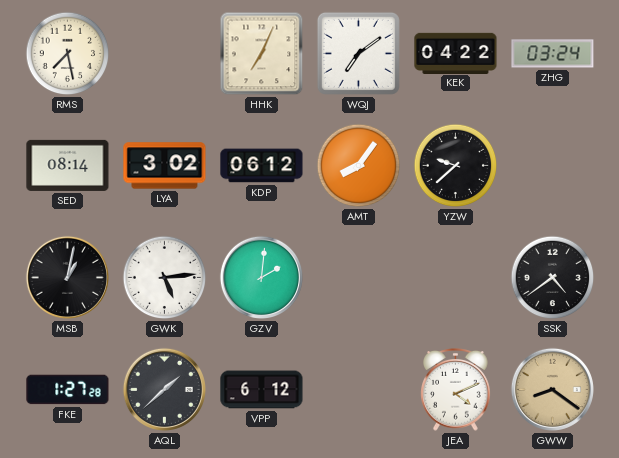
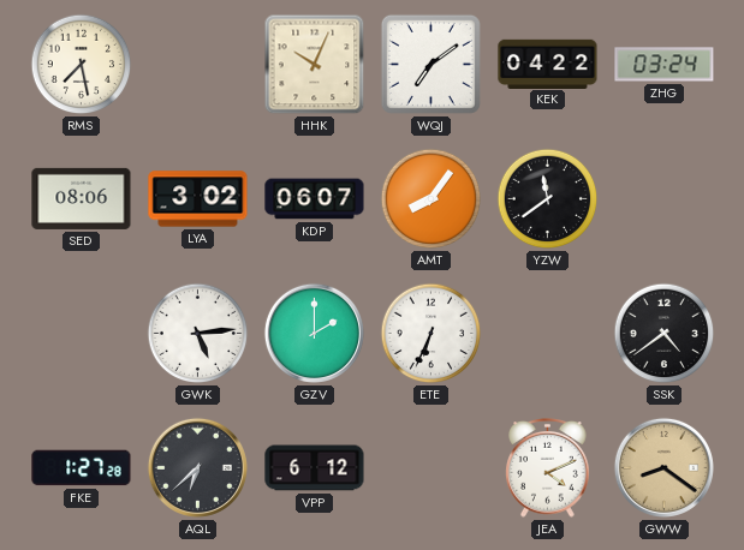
HHK: 7:04 -> 10:04
SED: 08:14 -> 08:06
KDP: 06:12 -> 06:07
YZW: 9:38 -> 11:39
MSB: 1:02 -> none
GZV: 2:01 -> 2:00
ETE: none -> 6:34
AQL: 1:38 -> 6:38
